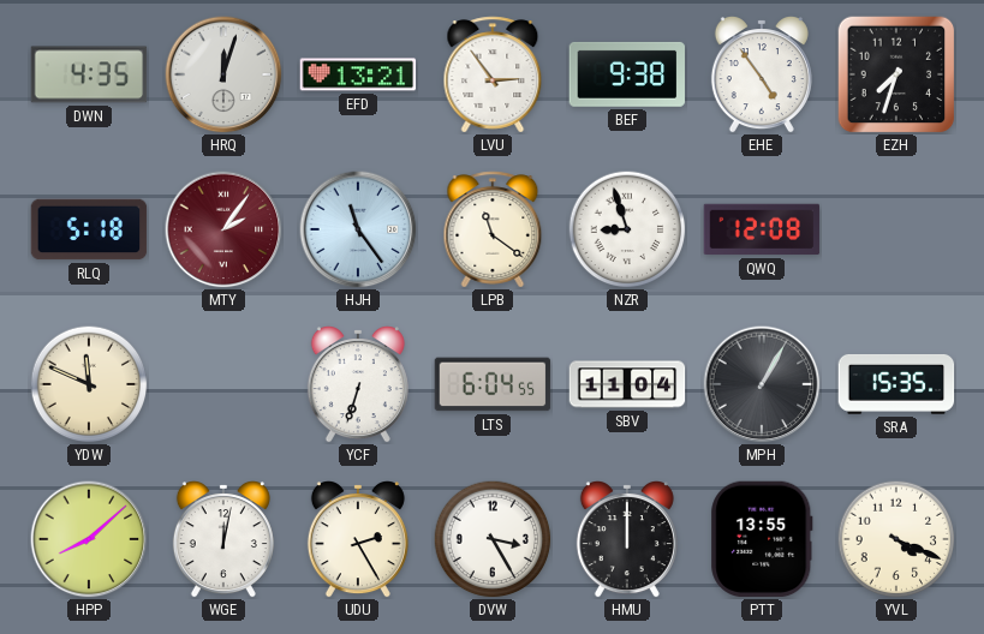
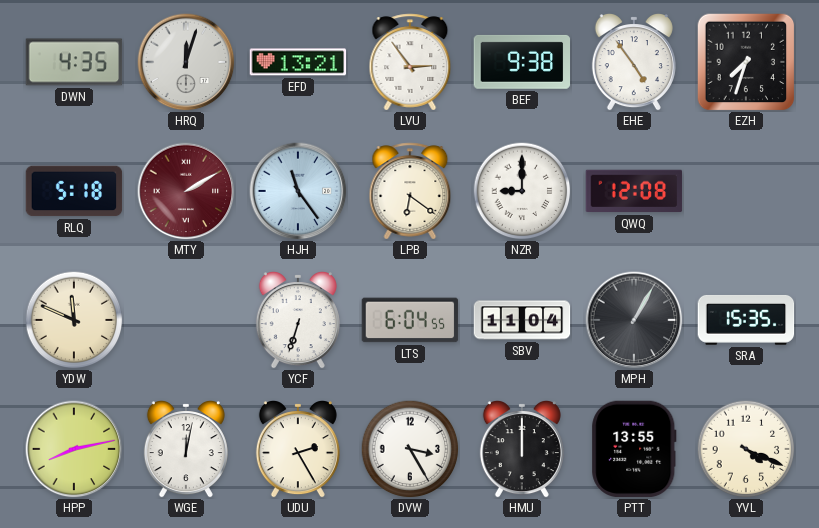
MTY: 2:06 -> 2:10
LPB: 11:21 -> 6:21
NZR: 8:57 -> 9:00
HPP: 8:08 -> 8:13
